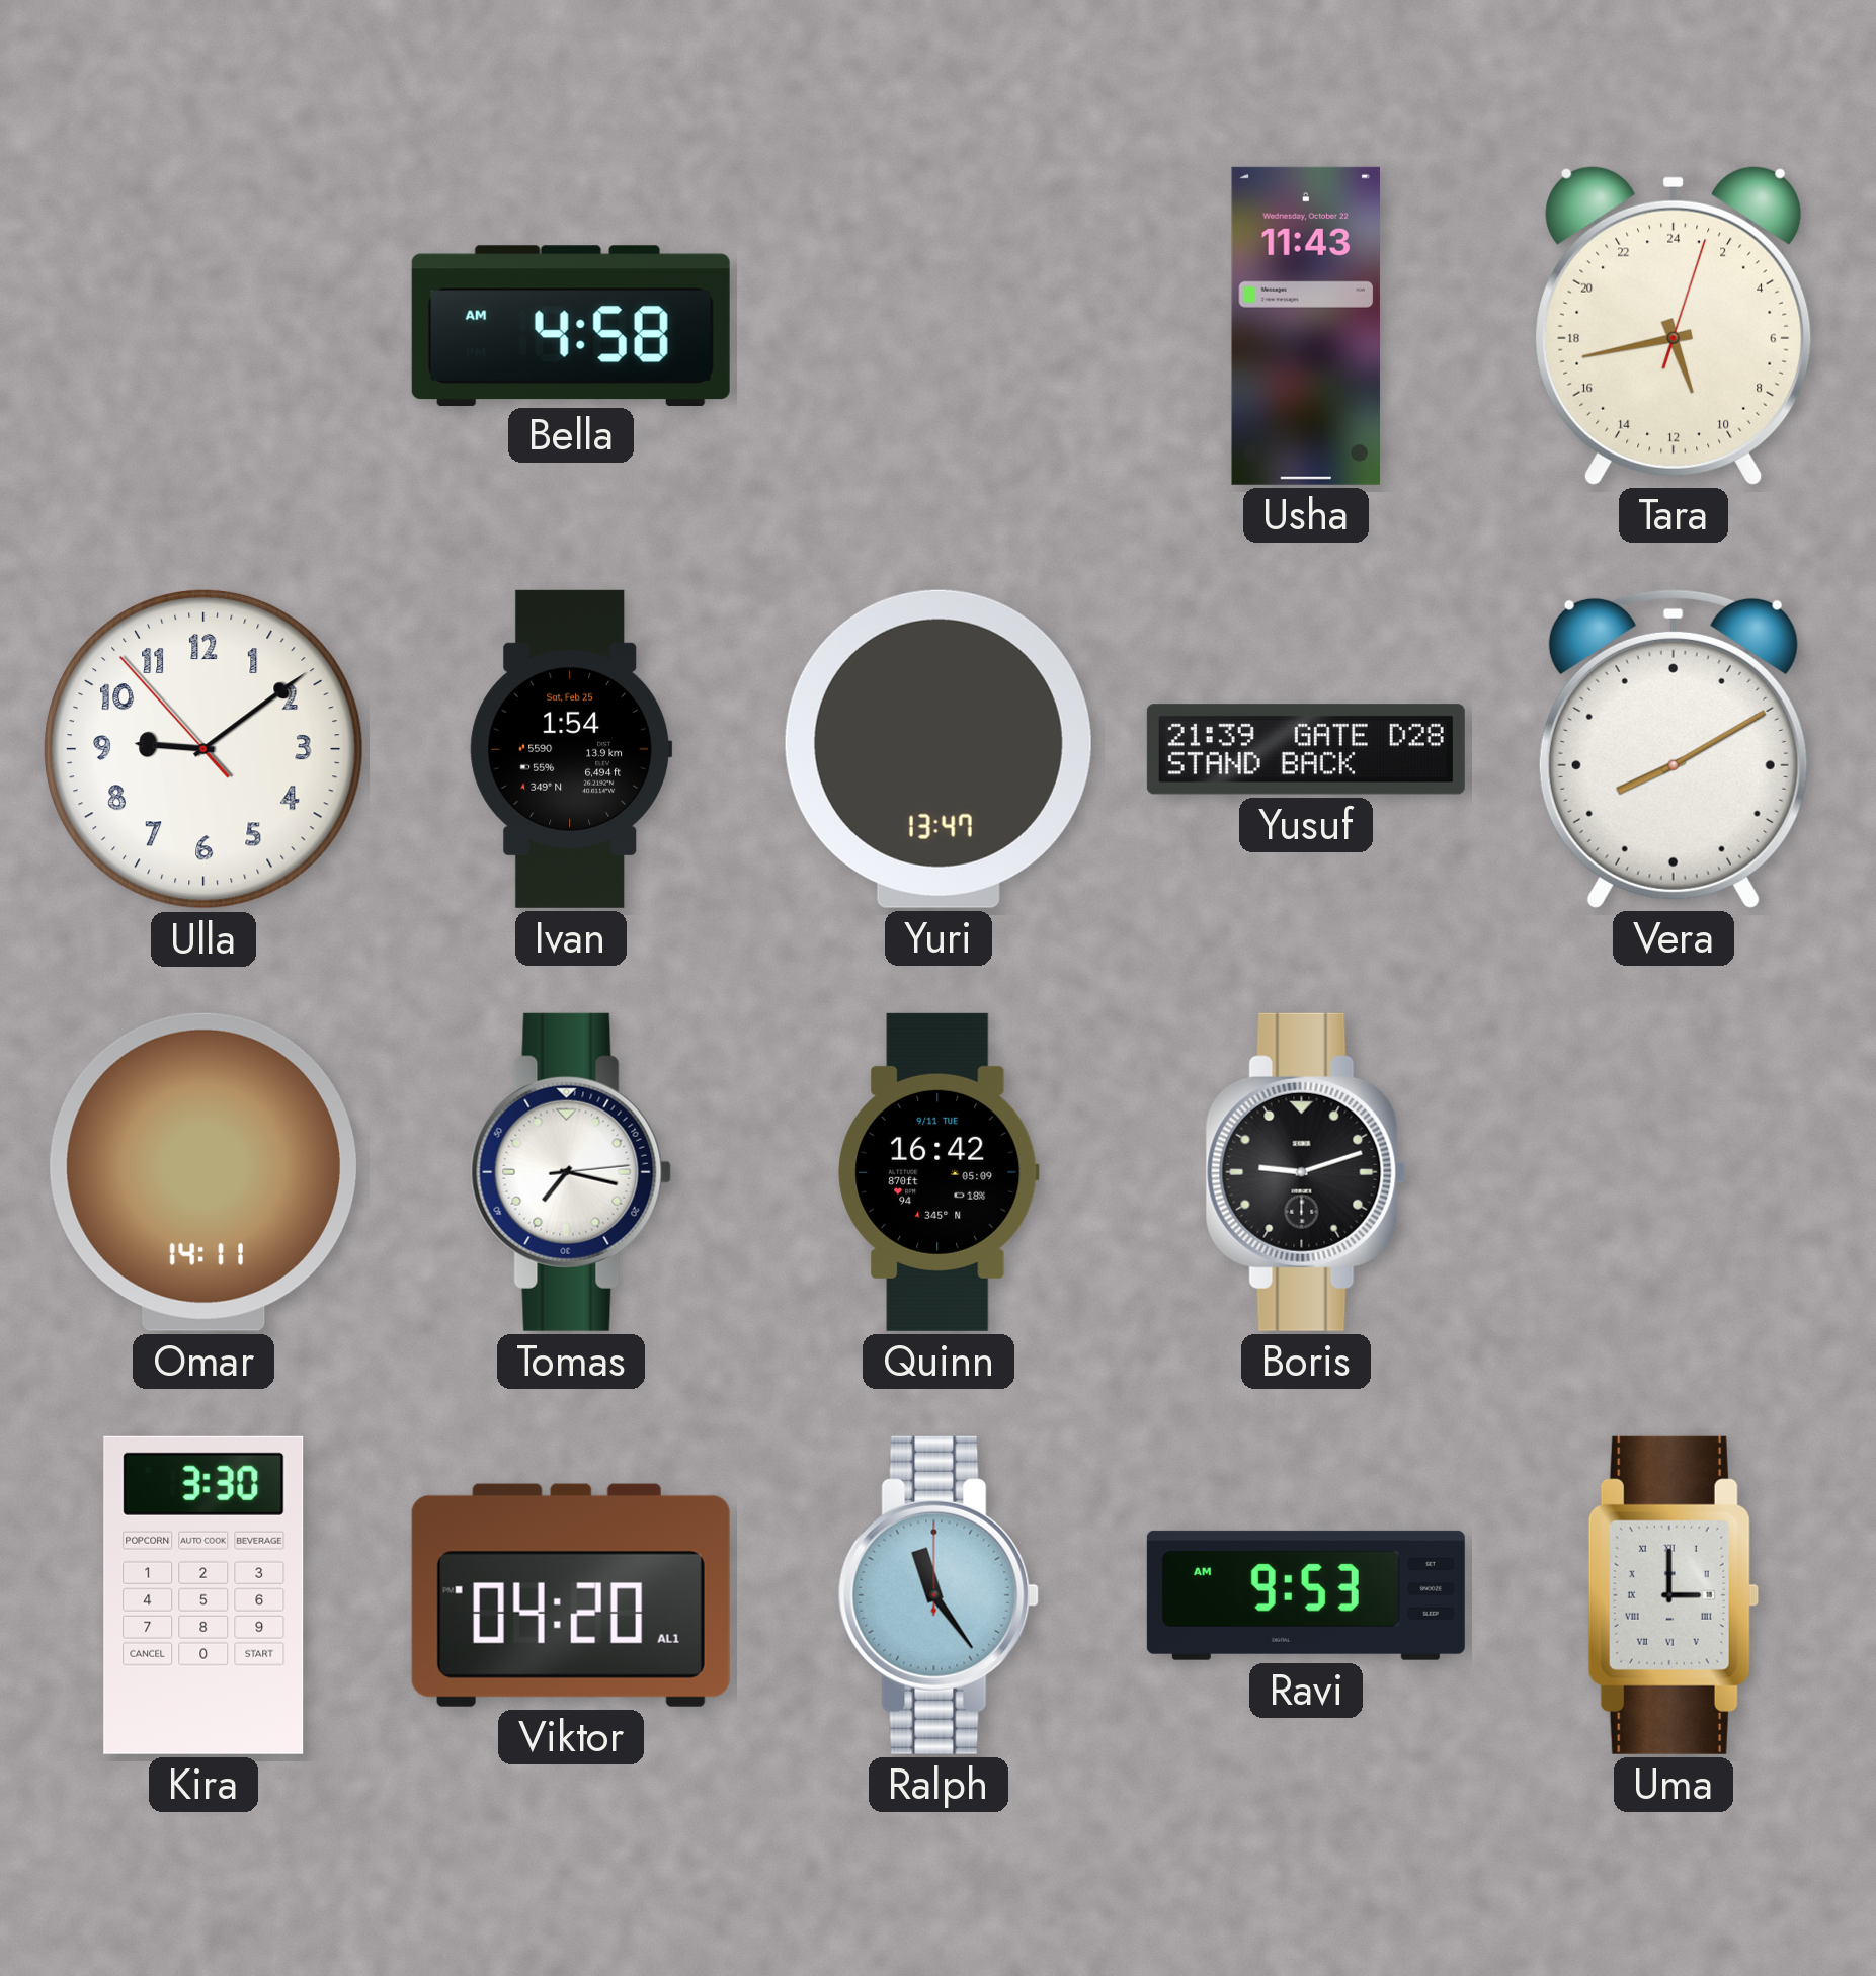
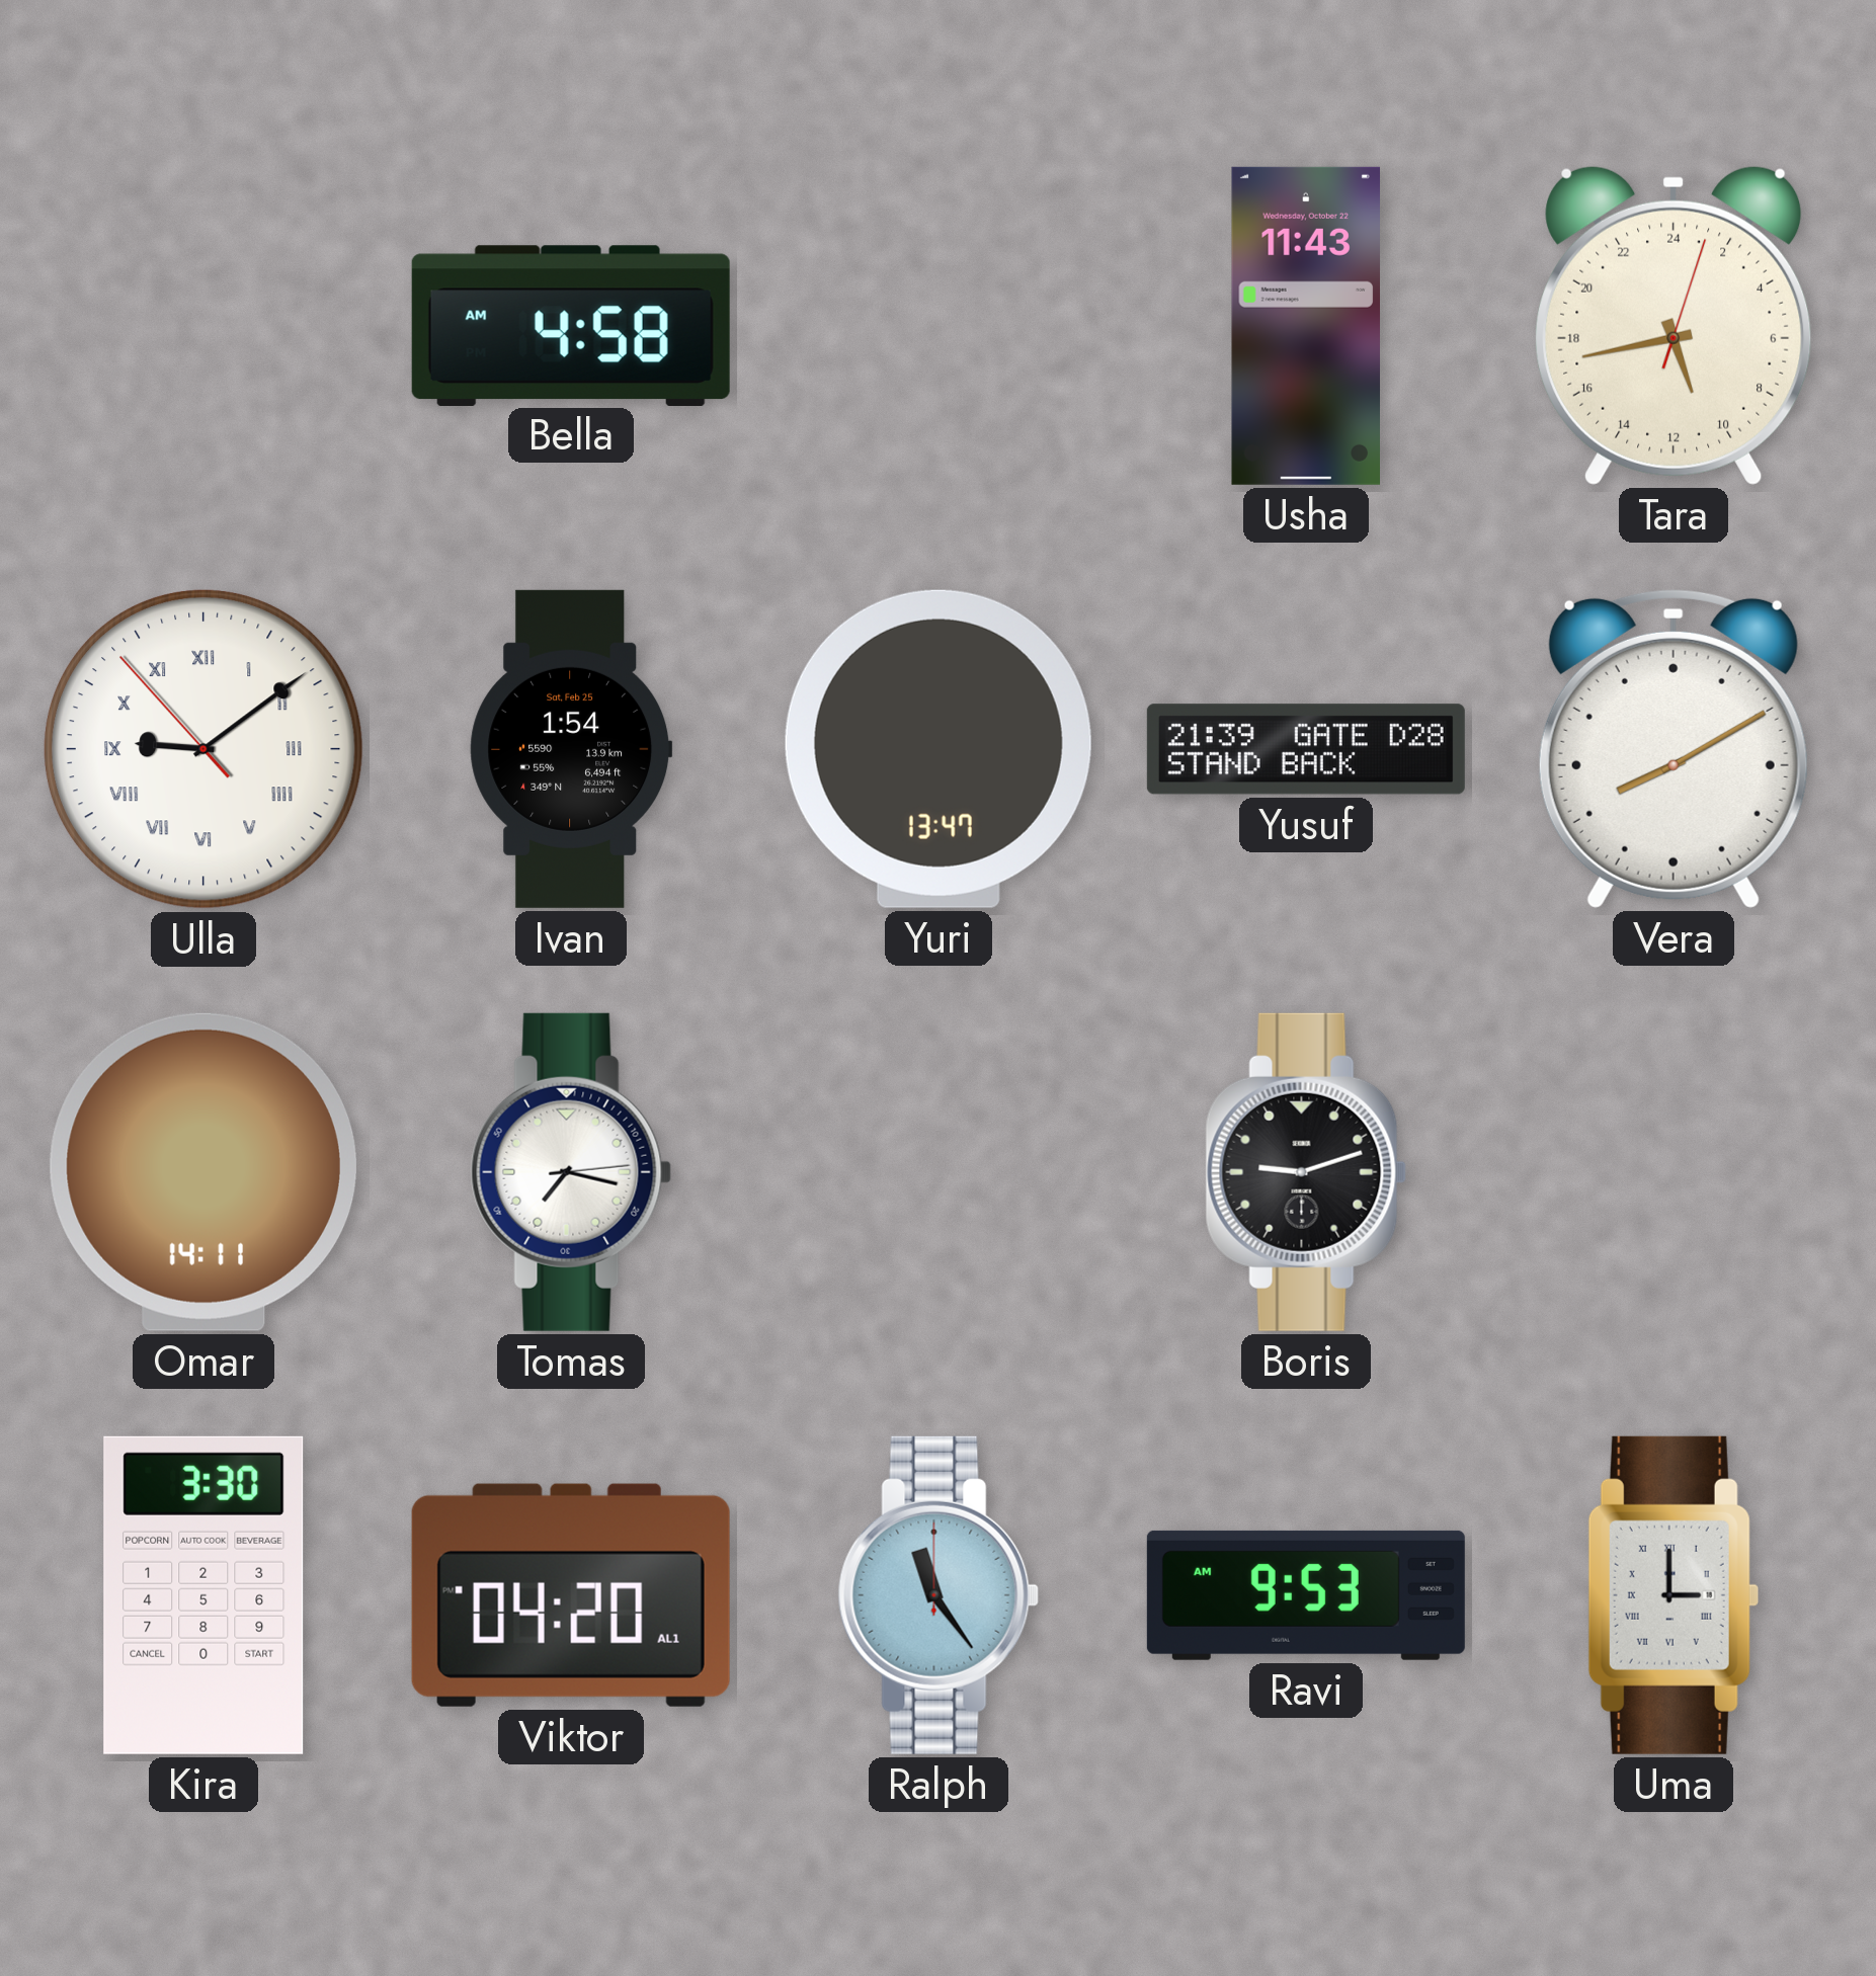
Ulla numerals: Arabic -> Roman
Quinn: 16:42 -> none
